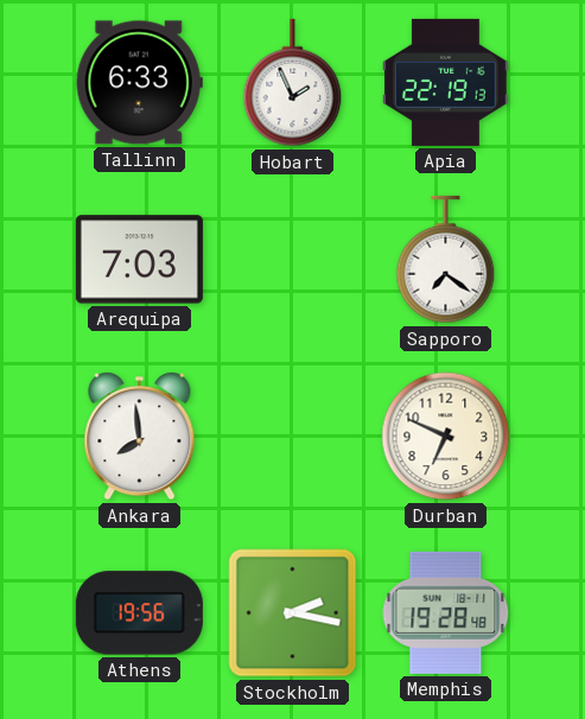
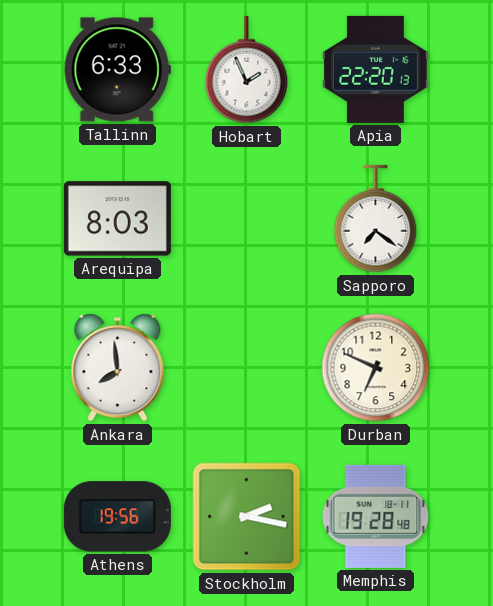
Apia: 22:19 -> 22:20
Arequipa: 7:03 -> 8:03
